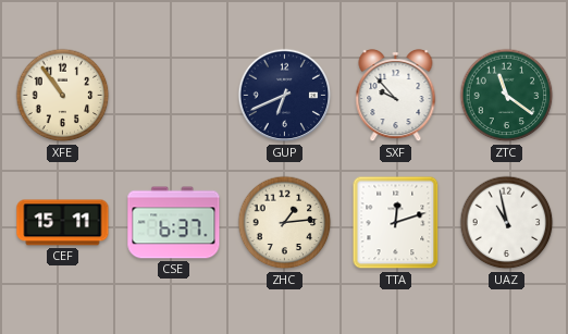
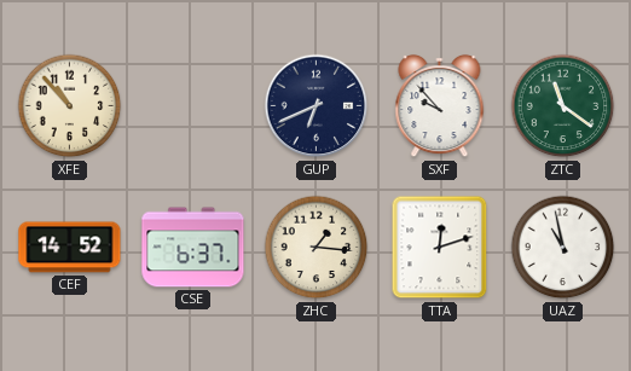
XFE: 10:54 -> 10:53
CEF: 15:11 -> 14:52
ZHC: 1:14 -> 1:16
